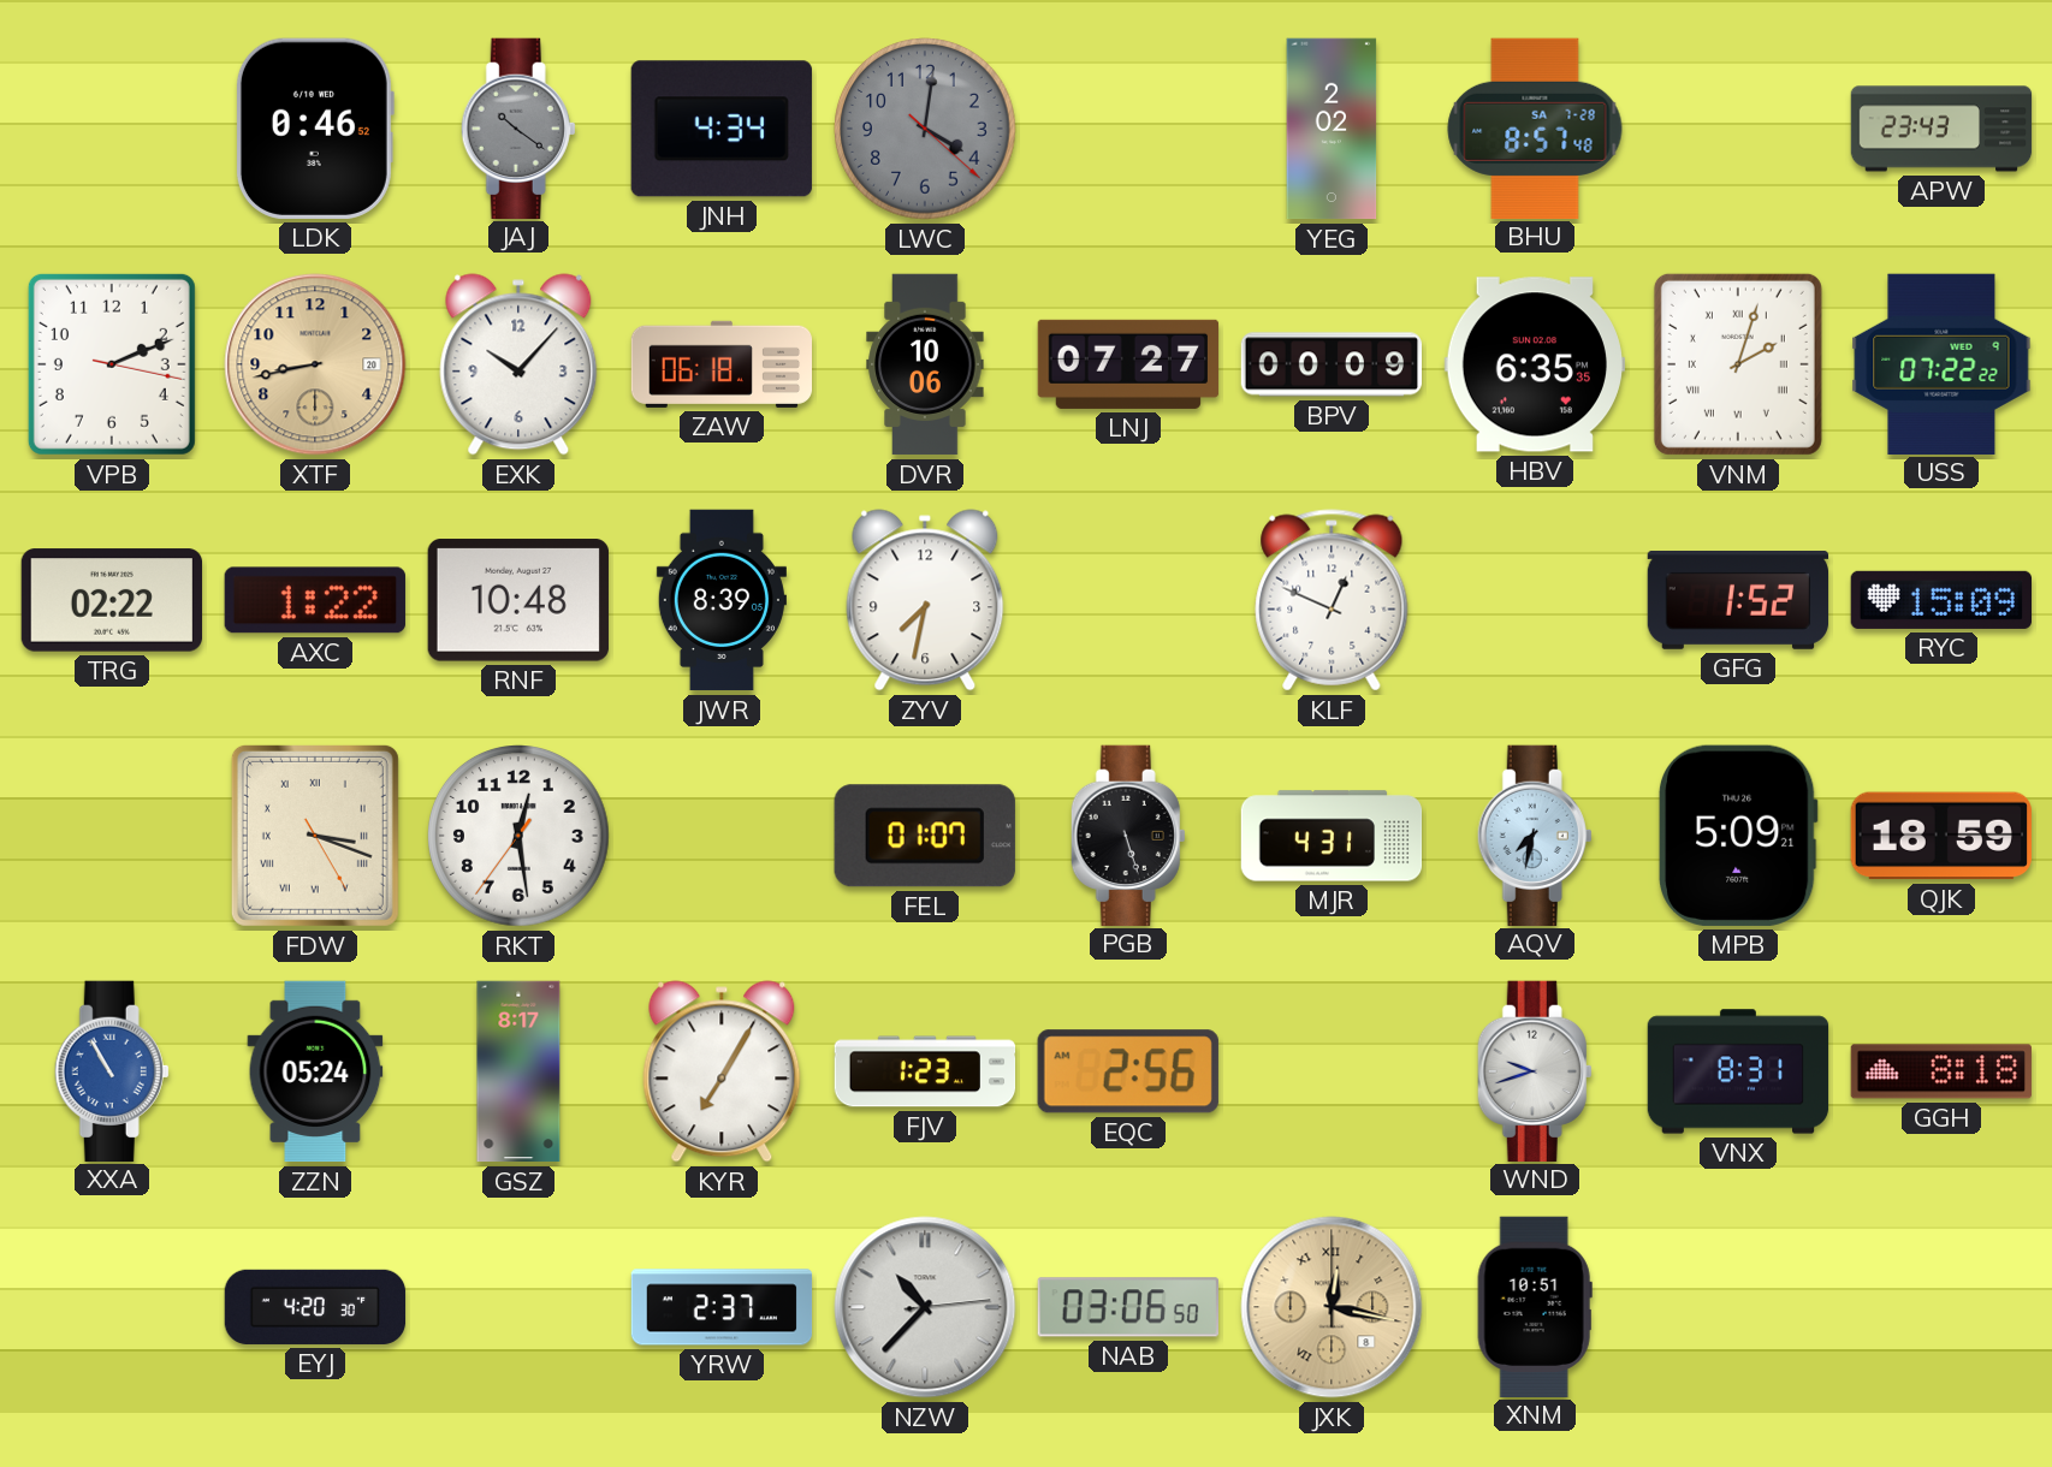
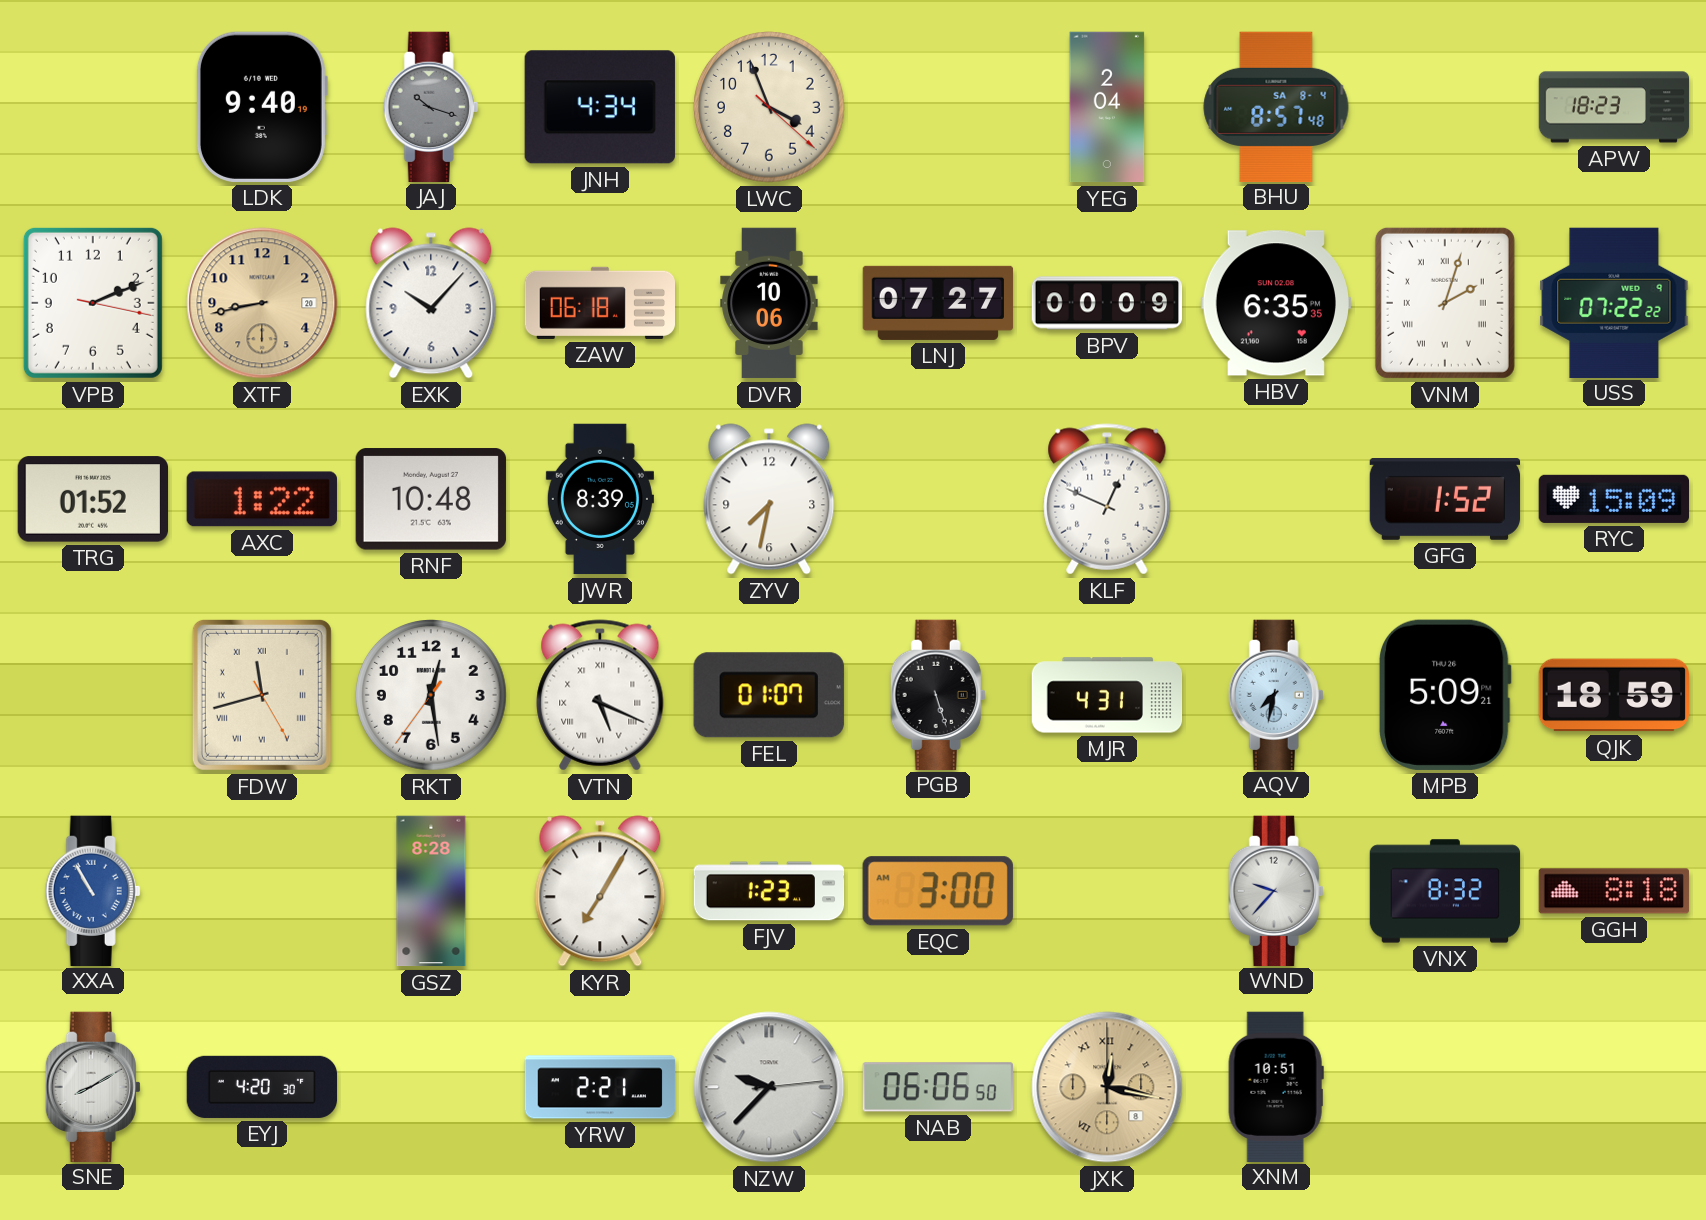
LDK: 0:46 -> 9:40
JAJ: 10:21 -> 10:18
LWC: 4:01 -> 3:56
LWC dial: grey -> cream
YEG: 2:02 -> 2:04
BHU date: SA 7-28 -> SA 8-4
APW: 23:43 -> 18:23
TRG: 02:22 -> 01:52
FDW: 3:18 -> 11:42
VTN: none -> 5:19
ZZN: 05:24 -> none
GSZ: 8:17 -> 8:28
EQC: 2:56 -> 3:00
WND: 9:42 -> 9:37
VNX: 8:31 -> 8:32
SNE: none -> 8:10
YRW: 2:37 -> 2:21
NZW: 10:37 -> 9:37
NAB: 03:06 -> 06:06
